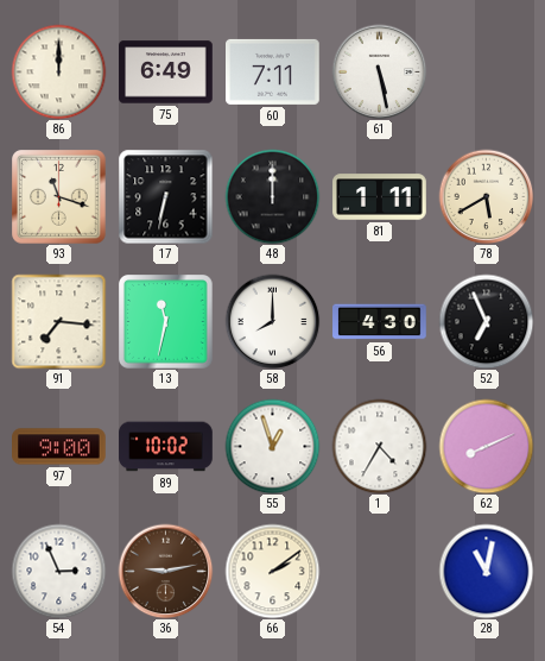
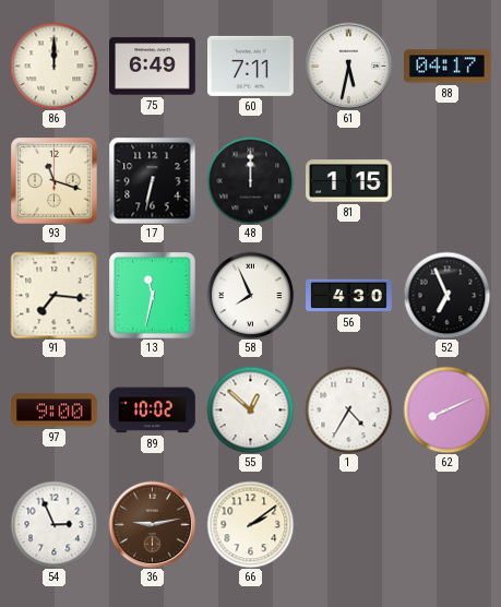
61: 5:28 -> 5:32
88: none -> 04:17
81: 1:11 -> 1:15
78: 5:40 -> none
58: 8:00 -> 7:56
55: 12:57 -> 12:52
28: 11:02 -> none
